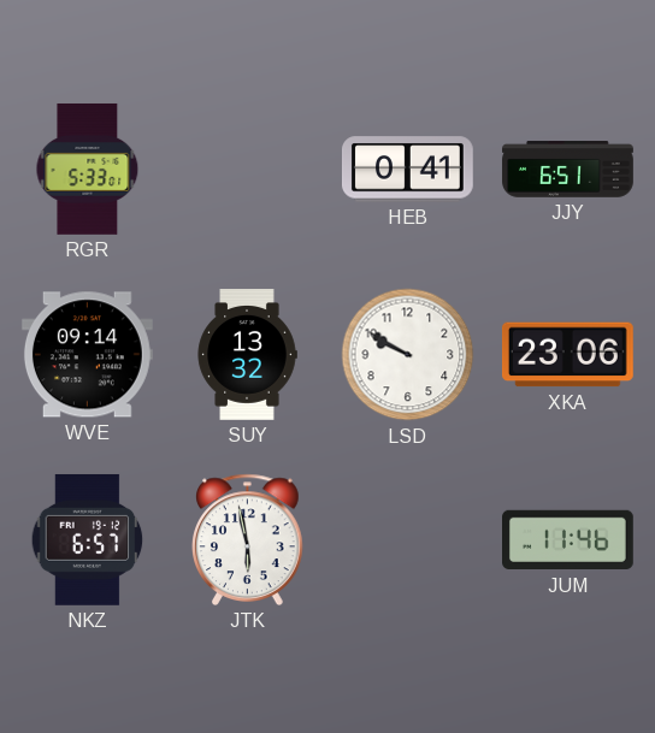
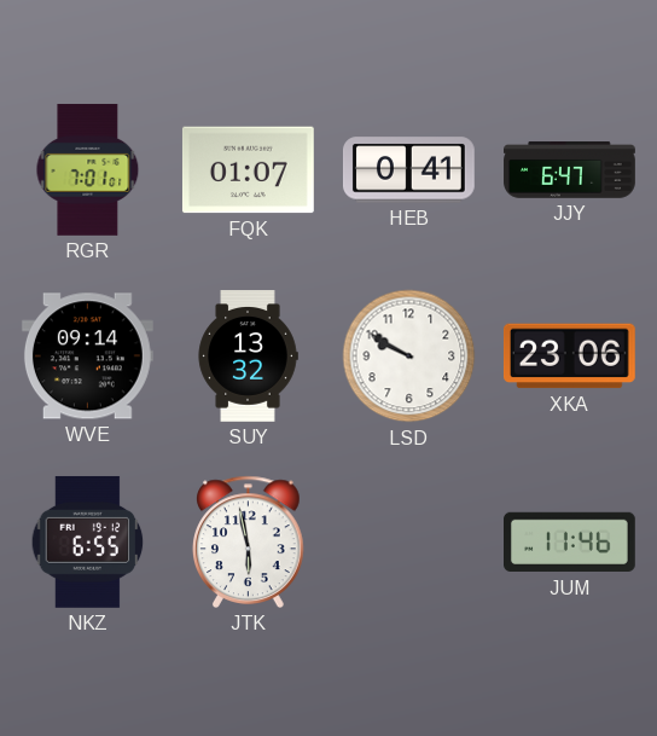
RGR: 5:33 -> 7:01
FQK: none -> 01:07
JJY: 6:51 -> 6:47
NKZ: 6:57 -> 6:55
